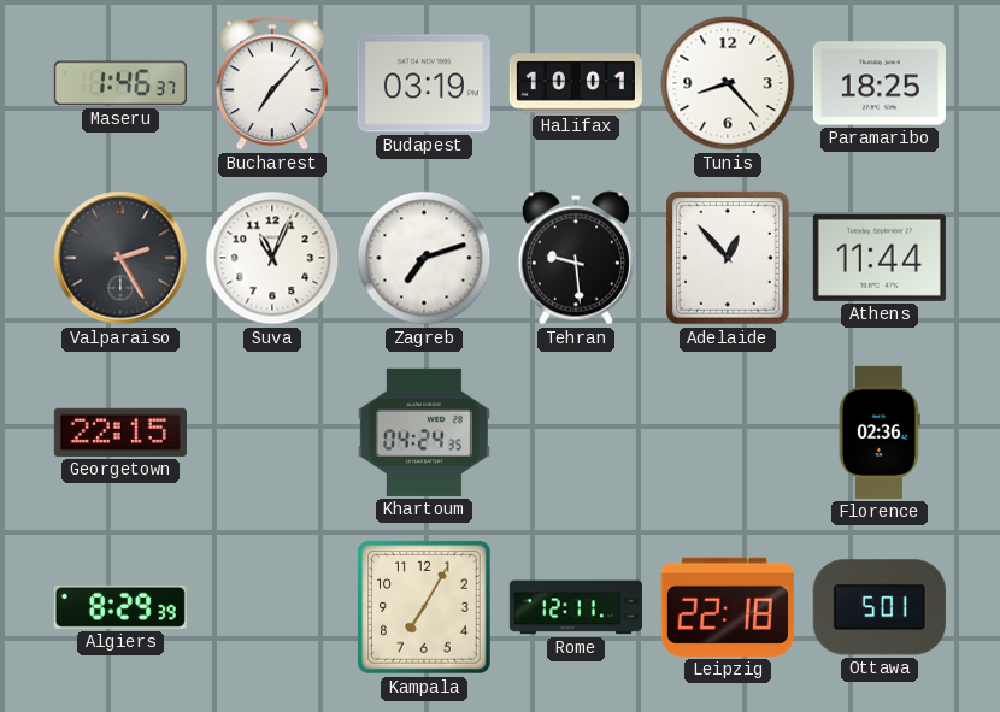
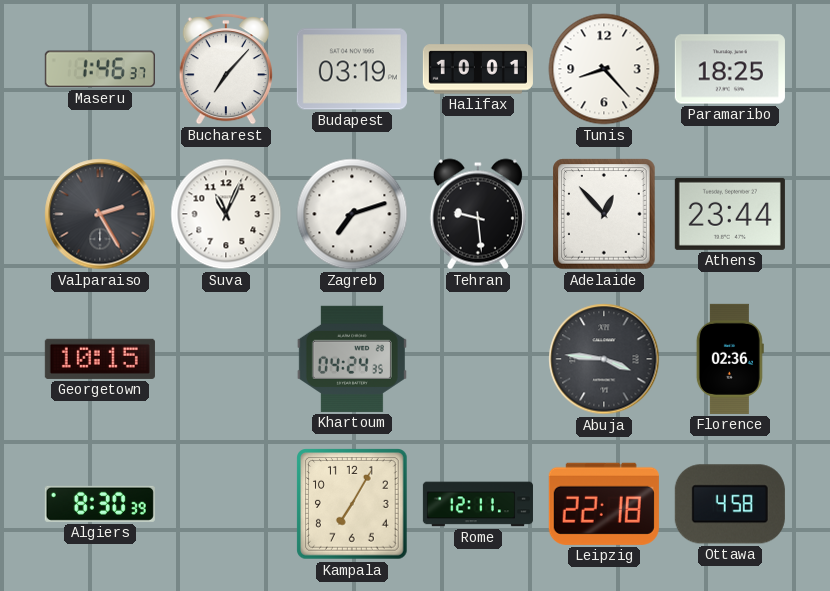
Athens: 11:44 -> 23:44
Georgetown: 22:15 -> 10:15
Abuja: none -> 3:46
Algiers: 8:29 -> 8:30
Ottawa: 5:01 -> 4:58
